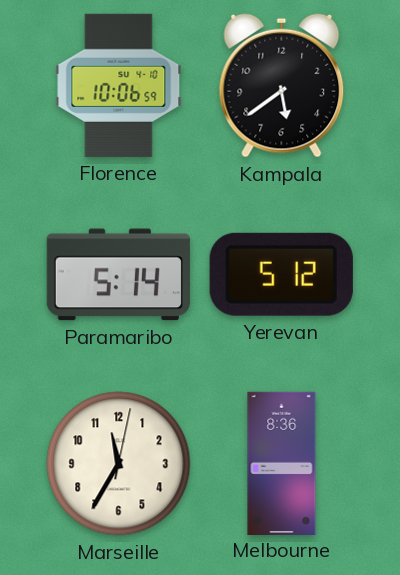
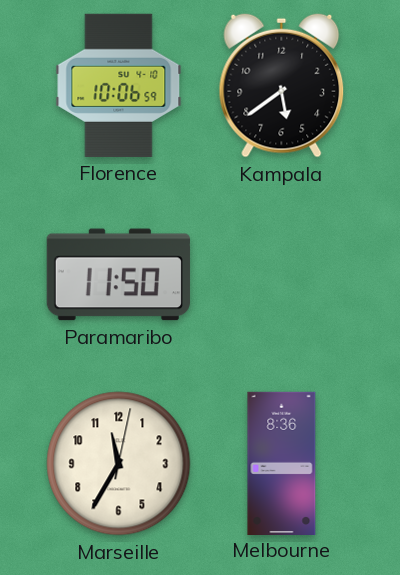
Paramaribo: 5:14 -> 11:50
Yerevan: 5:12 -> none
